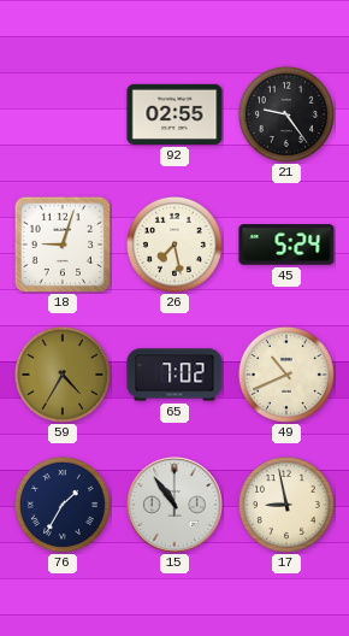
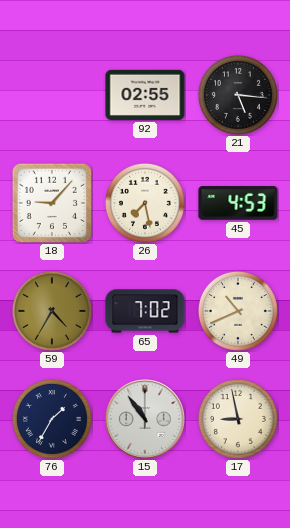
21: 9:24 -> 5:16
18: 9:03 -> 9:07
45: 5:24 -> 4:53
